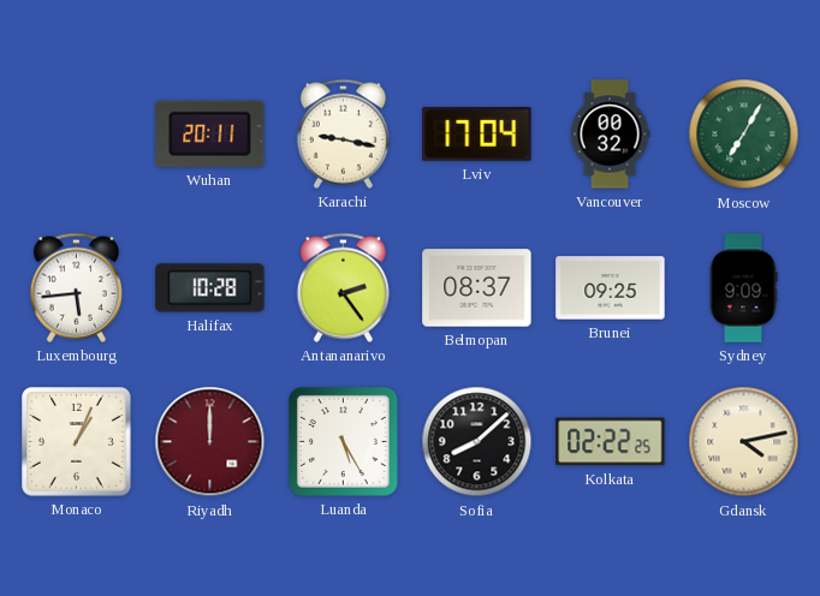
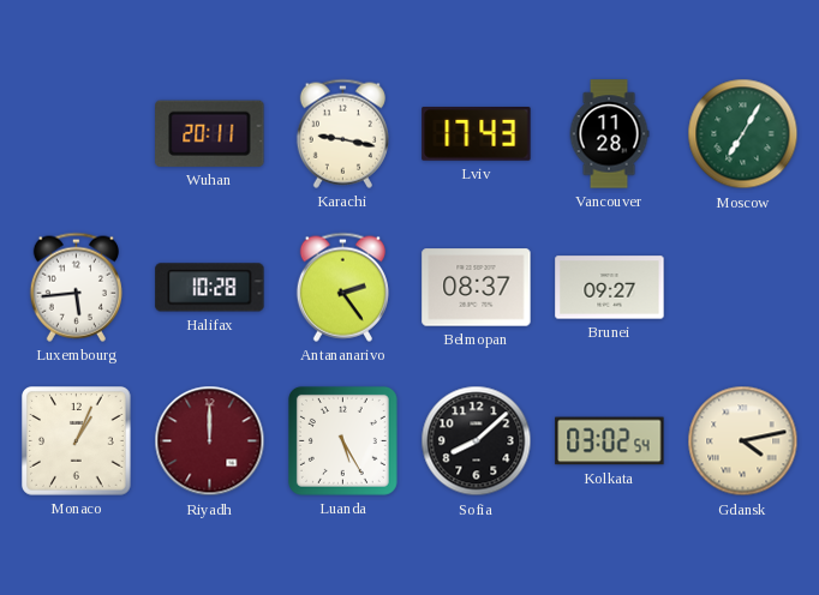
Lviv: 17:04 -> 17:43
Vancouver: 00:32 -> 11:28
Brunei: 09:25 -> 09:27
Sydney: 9:09 -> none
Kolkata: 02:22 -> 03:02
